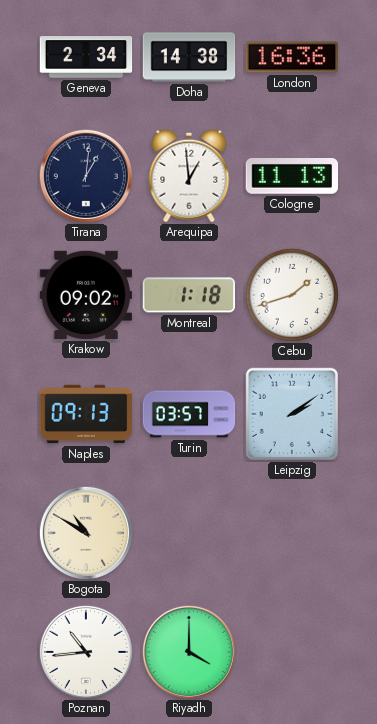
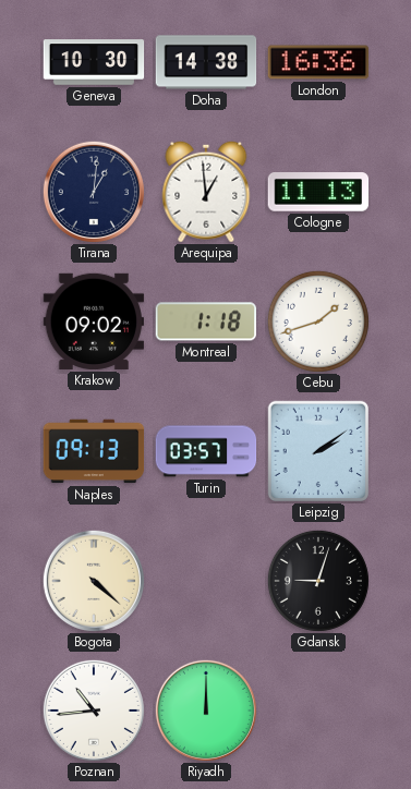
Geneva: 2:34 -> 10:30
Bogota: 10:50 -> 4:22
Gdansk: none -> 9:03
Riyadh: 4:00 -> 12:00
